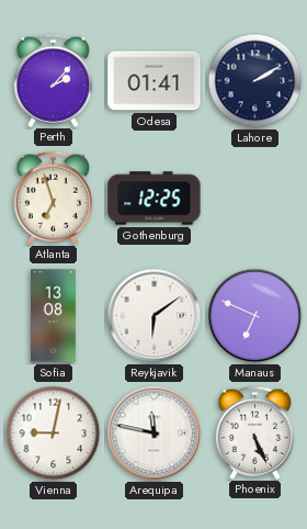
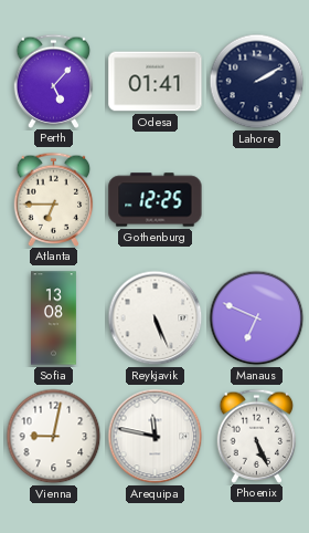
Perth: 2:07 -> 5:07
Atlanta: 6:57 -> 6:45
Reykjavik: 6:09 -> 5:26
